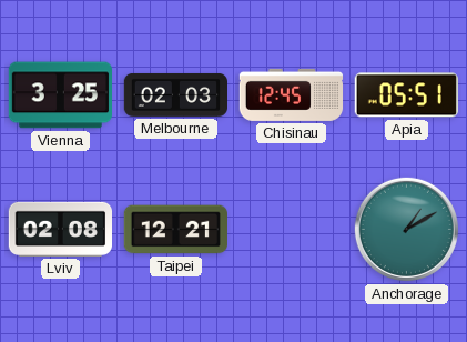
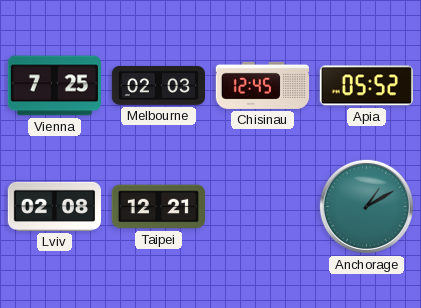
Vienna: 3:25 -> 7:25
Apia: 05:51 -> 05:52
